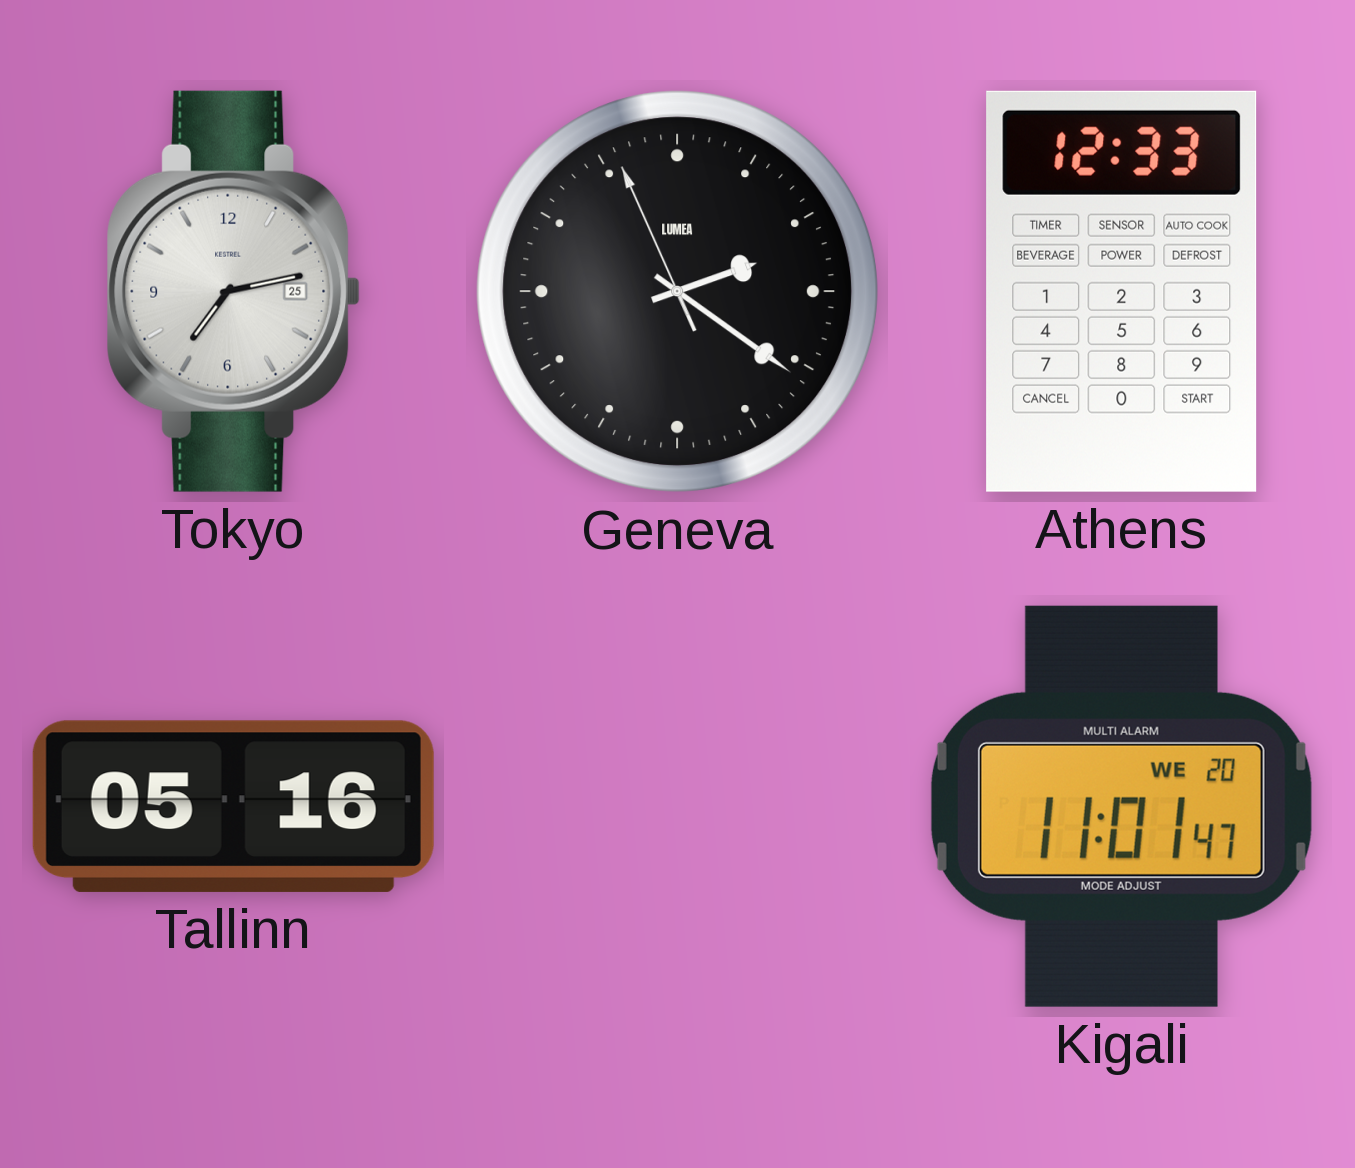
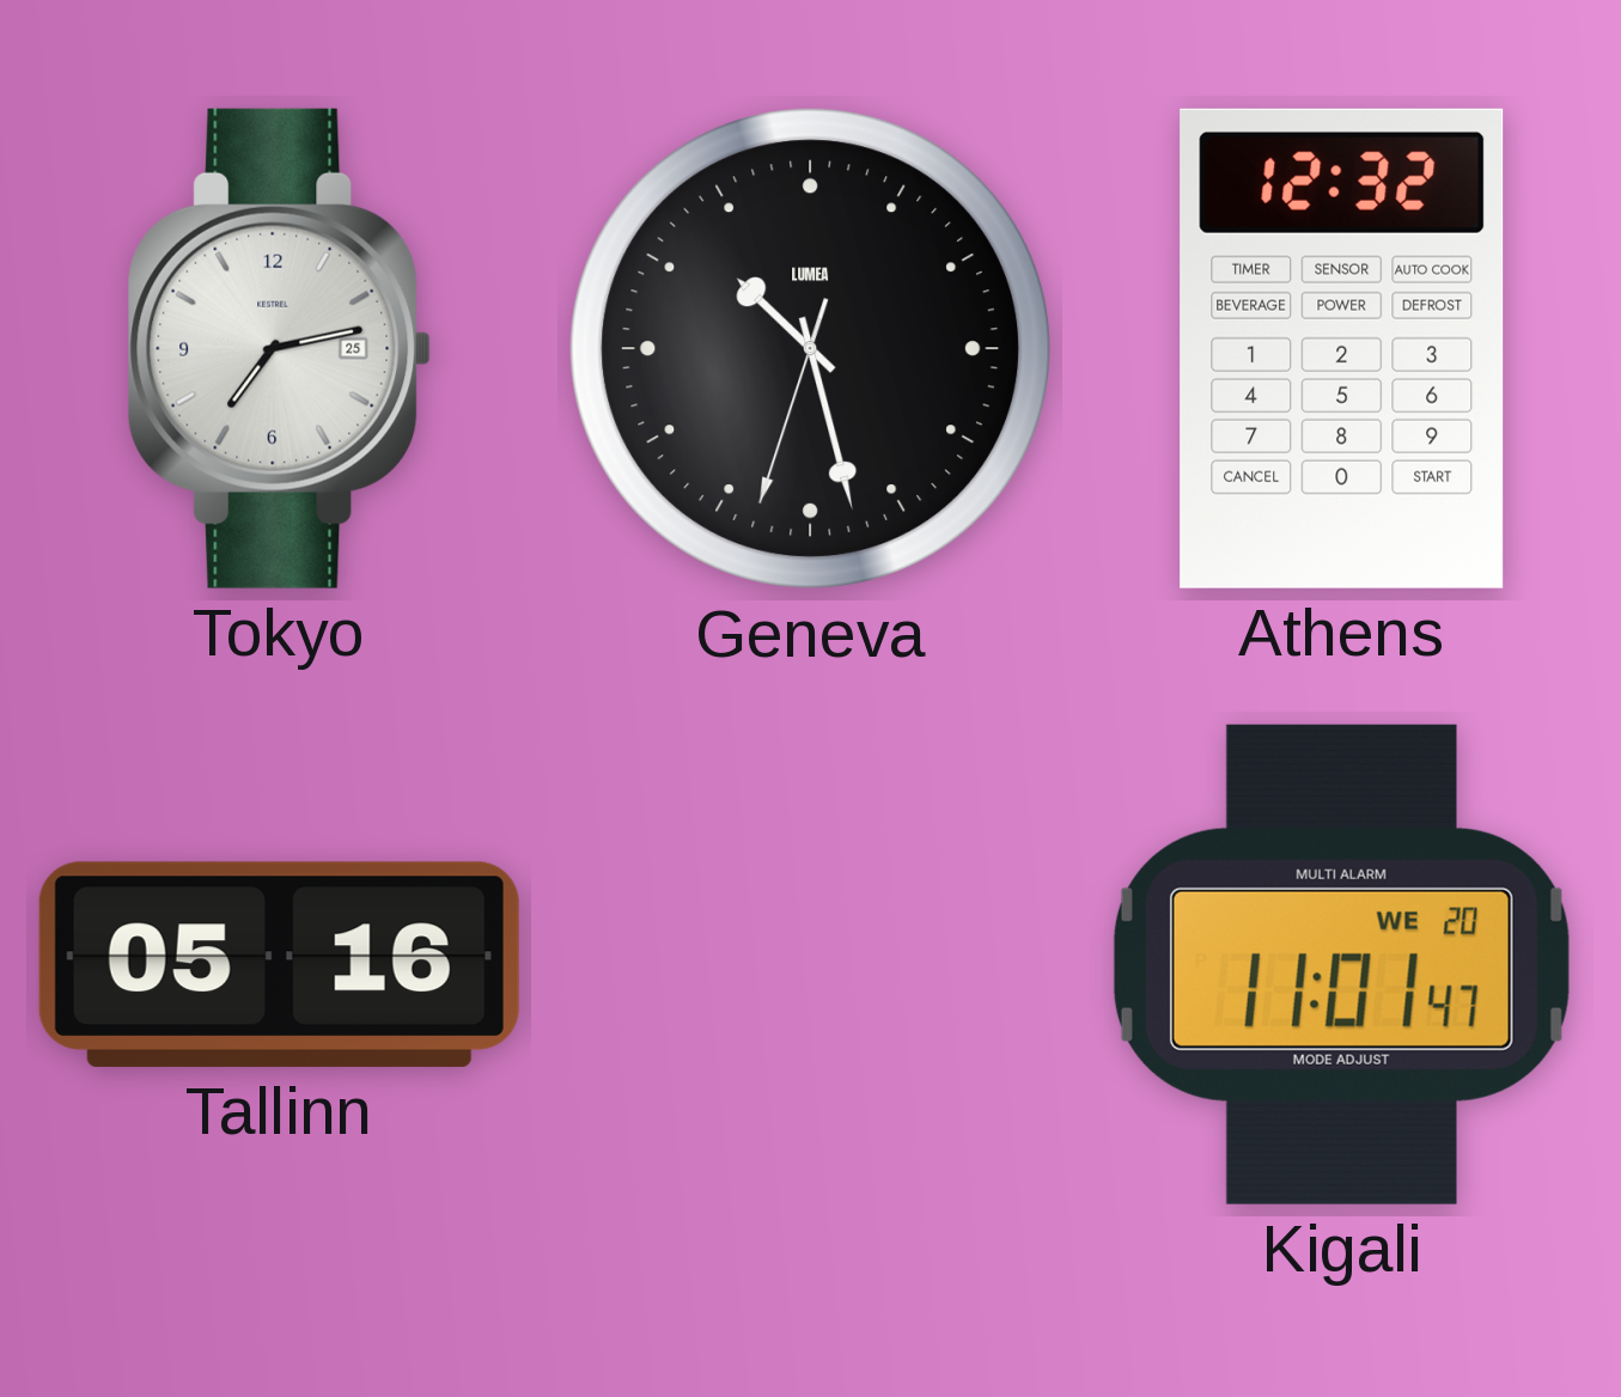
Geneva: 2:20 -> 10:27
Athens: 12:33 -> 12:32
